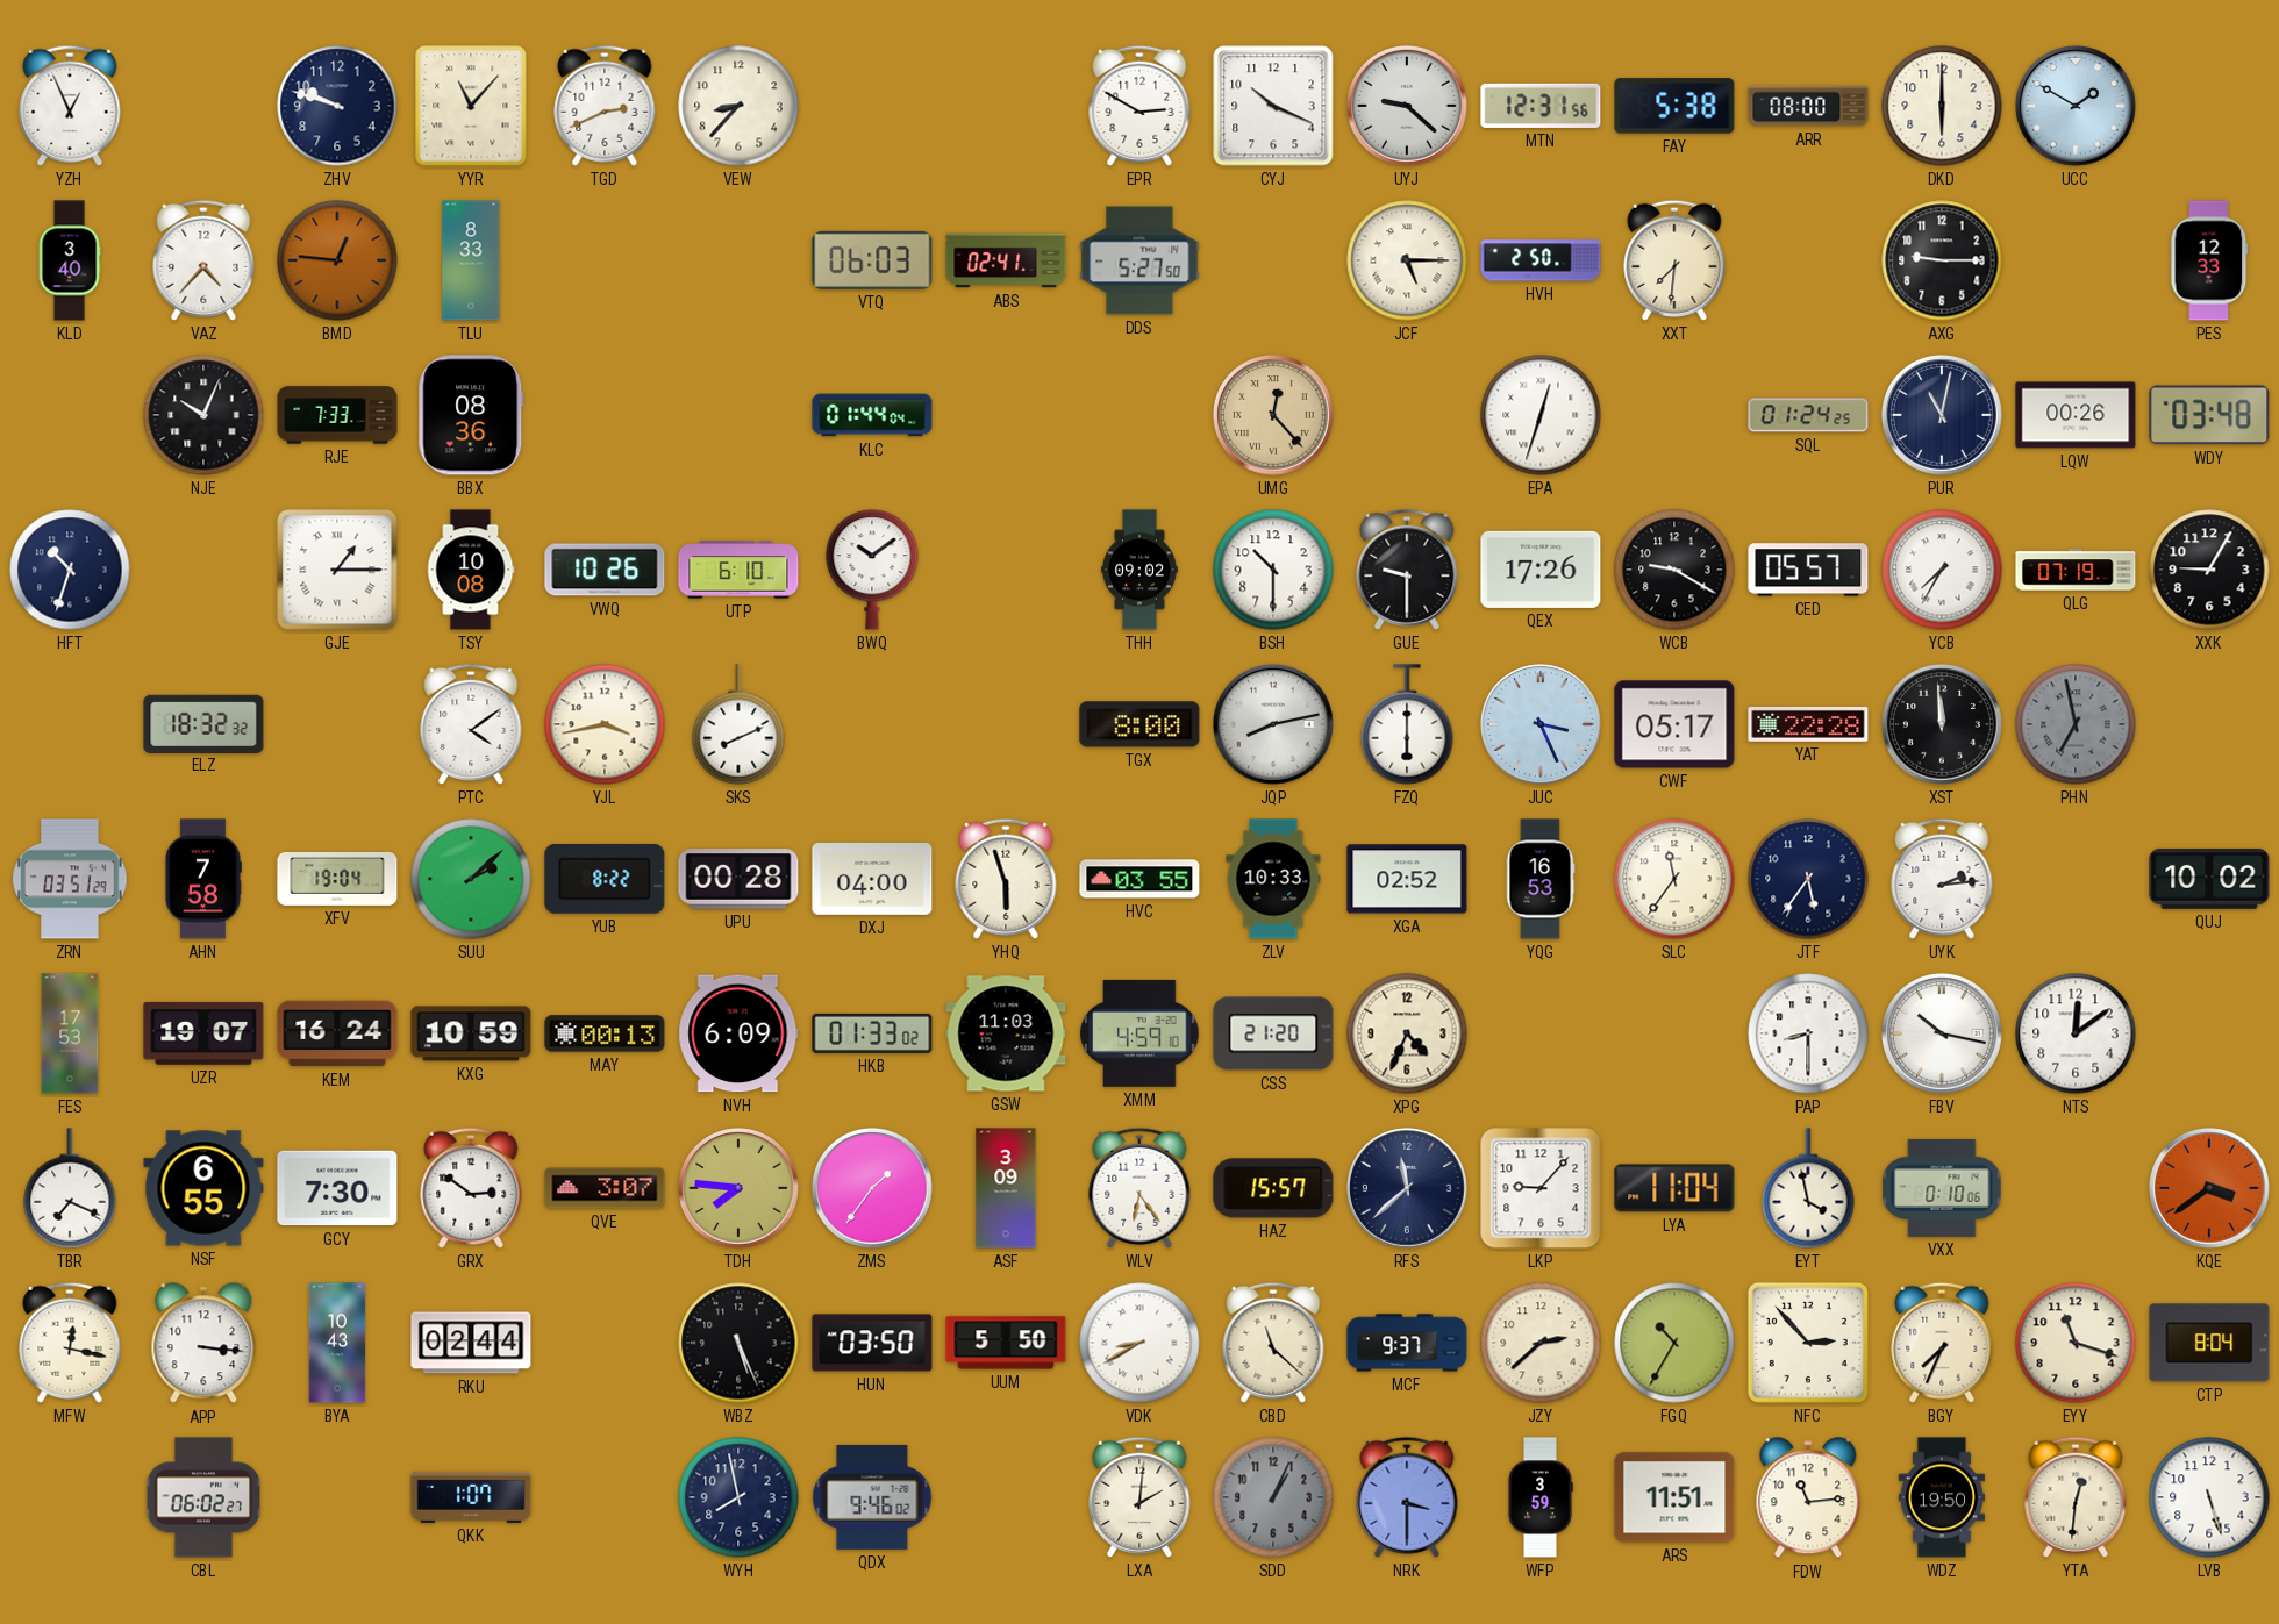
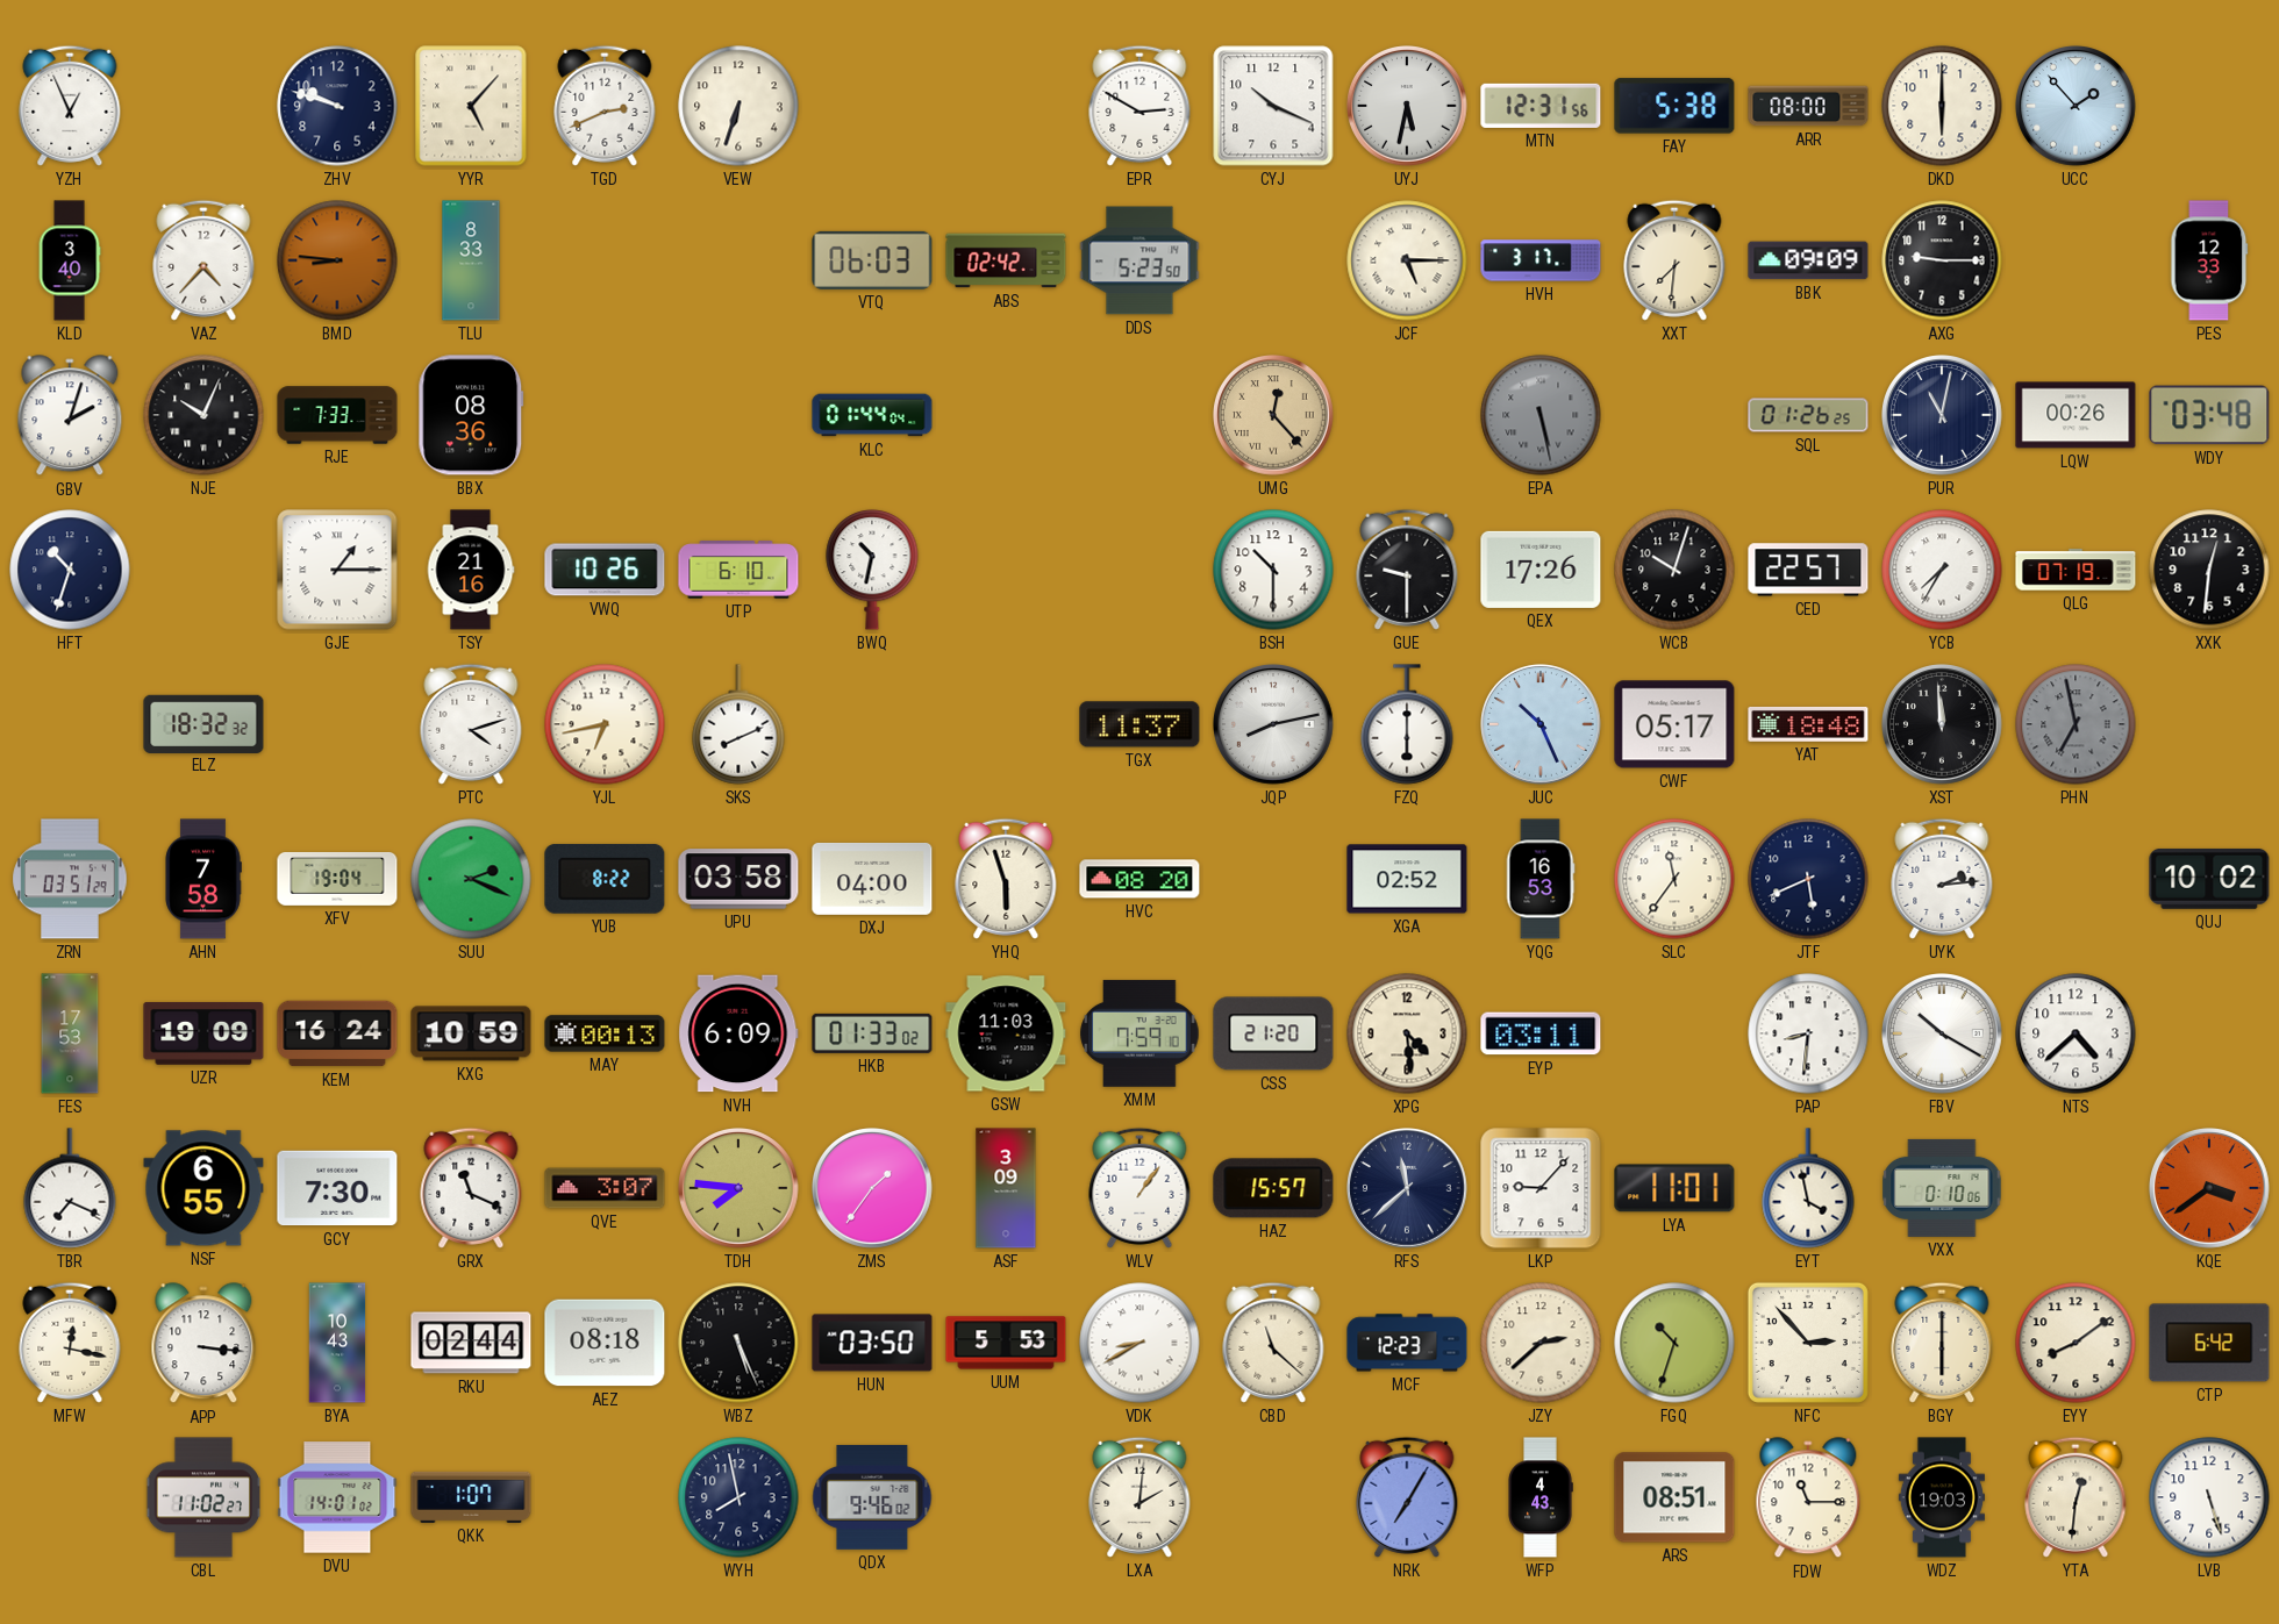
YYR: 11:07 -> 5:07
VEW: 8:37 -> 6:33
UYJ: 9:22 -> 5:32
UCC: 1:50 -> 1:53
BMD: 12:46 -> 8:46
ABS: 02:41 -> 02:42
DDS: 5:27 -> 5:23
HVH: 2:50 -> 3:17
BBK: none -> 09:09
GBV: none -> 2:03
EPA: 12:33 -> 5:28
EPA dial: white -> grey
SQL: 01:24 -> 01:26
TSY: 10:08 -> 21:16
BWQ: 10:09 -> 10:32
THH: 09:02 -> none
WCB: 9:20 -> 10:03
CED: 05:57 -> 22:57
XXK: 9:05 -> 12:31
PTC: 4:09 -> 4:12
YJL: 3:43 -> 6:43
TGX: 8:00 -> 11:37
JUC: 3:26 -> 10:26
YAT: 22:28 -> 18:48
SUU: 2:08 -> 2:19
UPU: 00:28 -> 03:58
HVC: 03:55 -> 08:20
ZLV: 10:33 -> none
JTF: 5:36 -> 5:41
UZR: 19:07 -> 19:09
XMM: 4:59 -> 7:59
XPG: 4:34 -> 4:29
EYP: none -> 03:11
PAP: 8:30 -> 8:31
FBV: 10:17 -> 10:20
NTS: 12:09 -> 4:38
GRX: 2:51 -> 11:19
WLV: 6:24 -> 1:06
LYA: 11:04 -> 11:01
AEZ: none -> 08:18
UUM: 5:50 -> 5:53
MCF: 9:37 -> 12:23
FGQ: 10:35 -> 10:33
BGY: 7:34 -> 6:00
EYY: 11:18 -> 8:09
CTP: 8:04 -> 6:42
CBL: 06:02 -> 11:02
DVU: none -> 14:01
SDD: 1:04 -> none
NRK: 3:30 -> 7:05
WFP: 3:59 -> 4:43
ARS: 11:51 -> 08:51
FDW: 11:14 -> 11:15
WDZ: 19:50 -> 19:03
